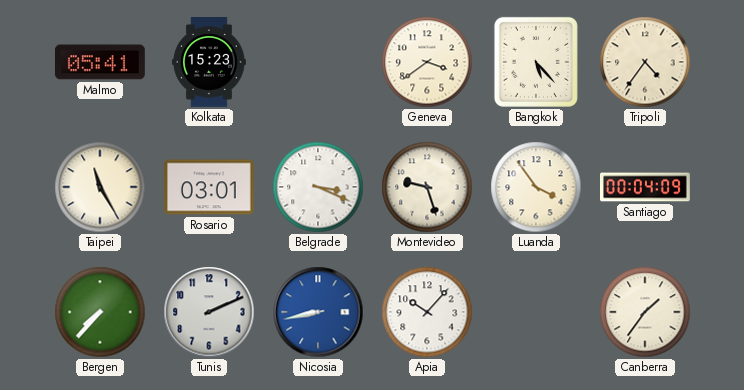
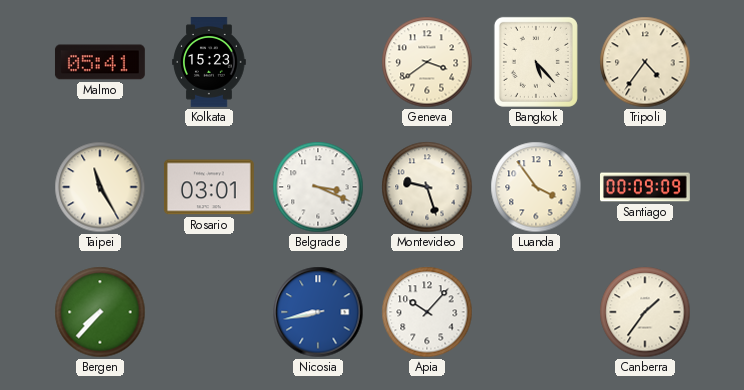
Santiago: 00:04 -> 00:09
Tunis: 2:11 -> none
